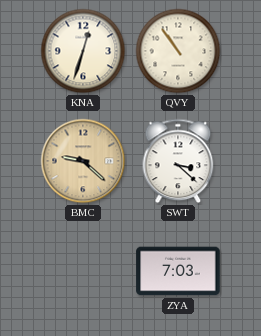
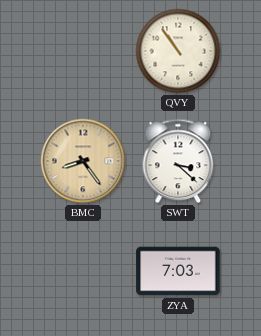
KNA: 12:33 -> none
BMC: 9:22 -> 8:24
